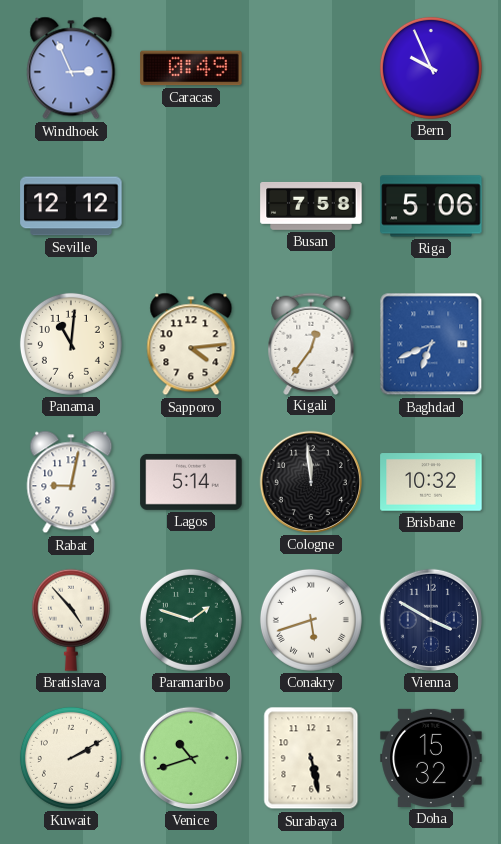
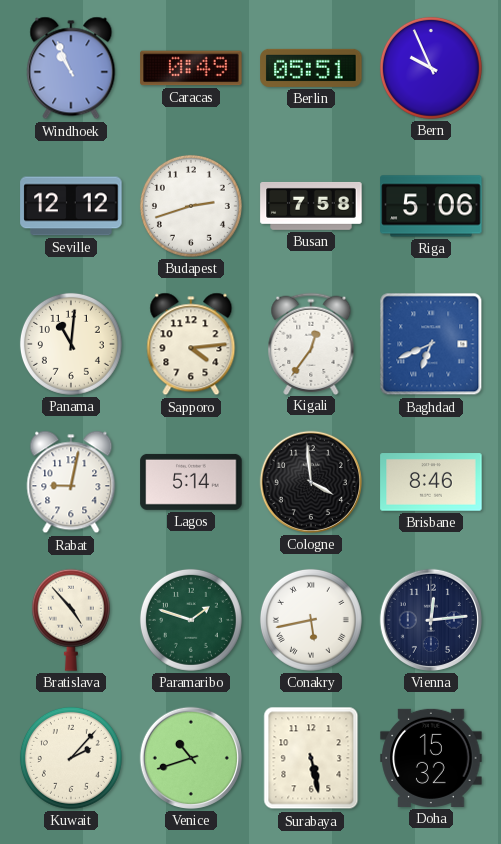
Windhoek: 2:56 -> 10:56
Berlin: none -> 05:51
Budapest: none -> 2:42
Cologne: 11:59 -> 3:59
Brisbane: 10:32 -> 8:46
Conakry: 5:42 -> 5:43
Vienna: 3:50 -> 12:14
Kuwait: 2:10 -> 2:07
